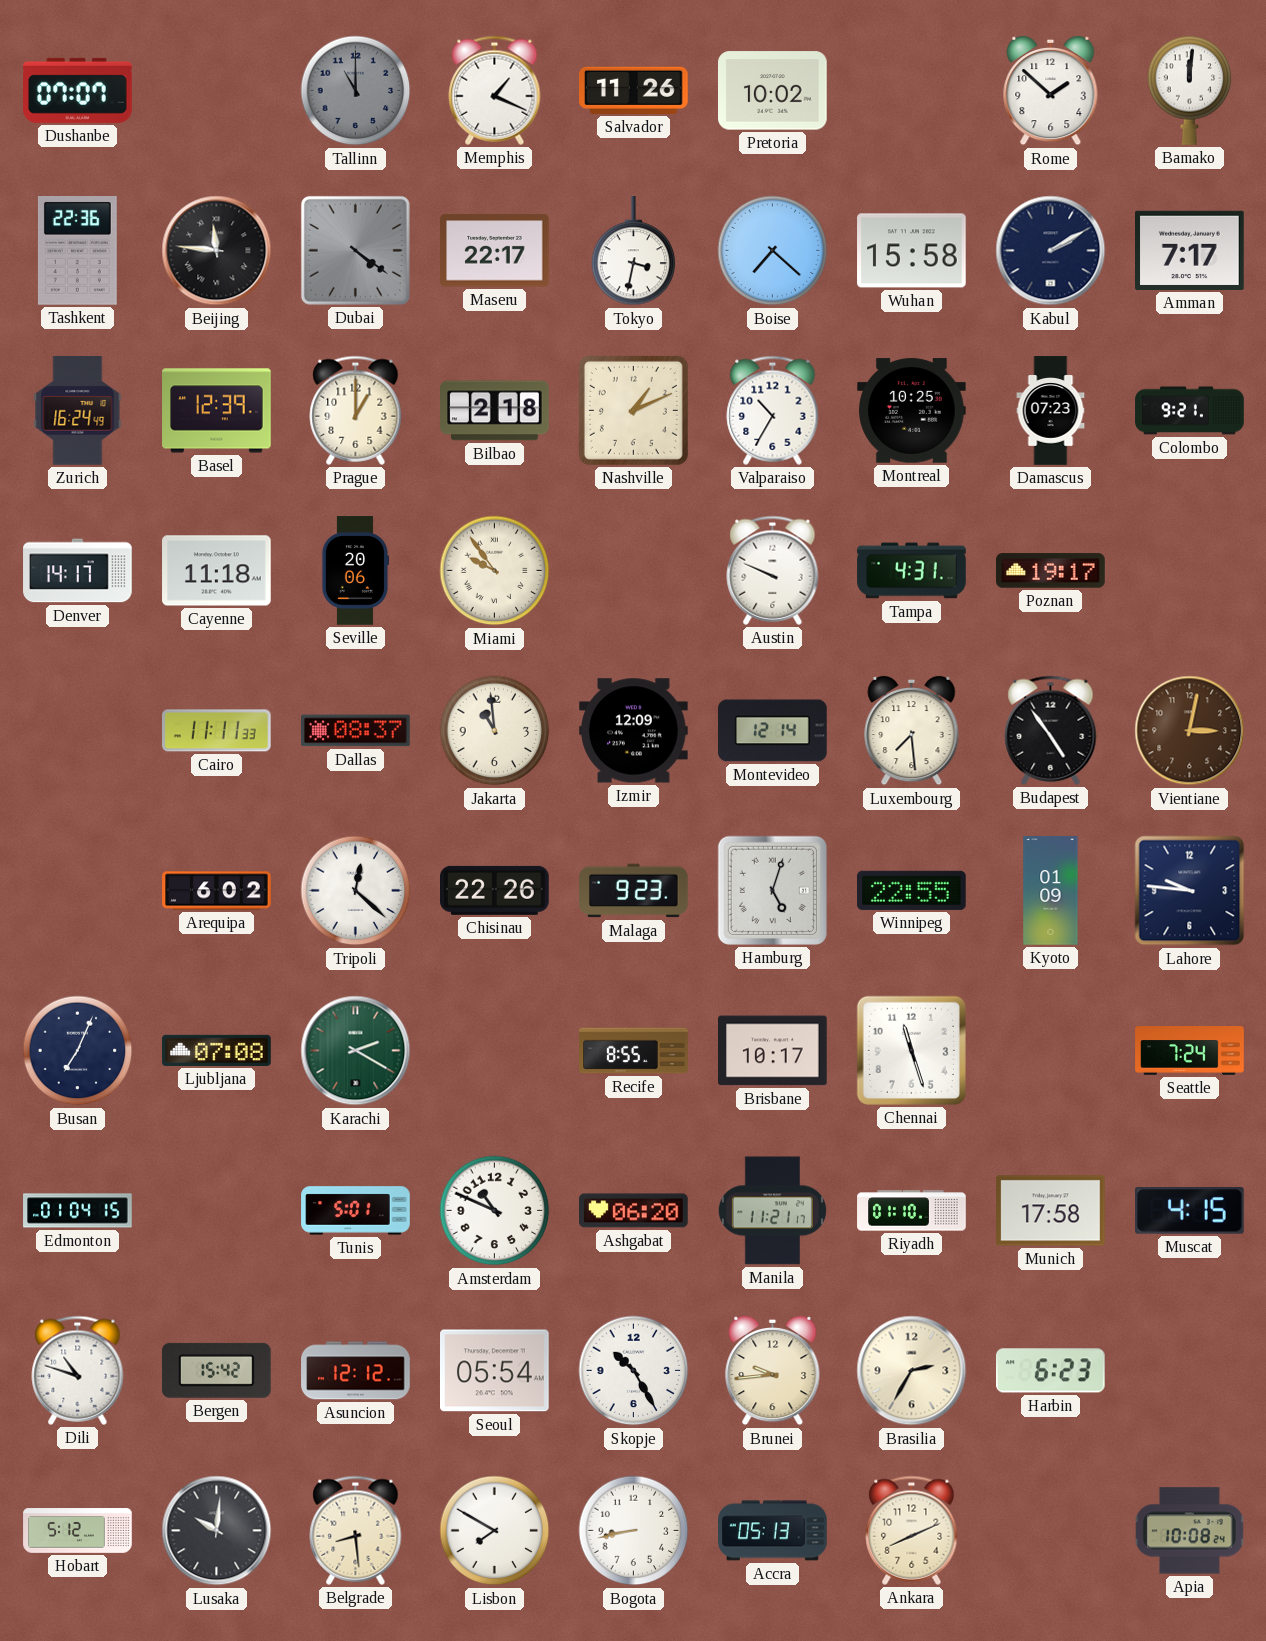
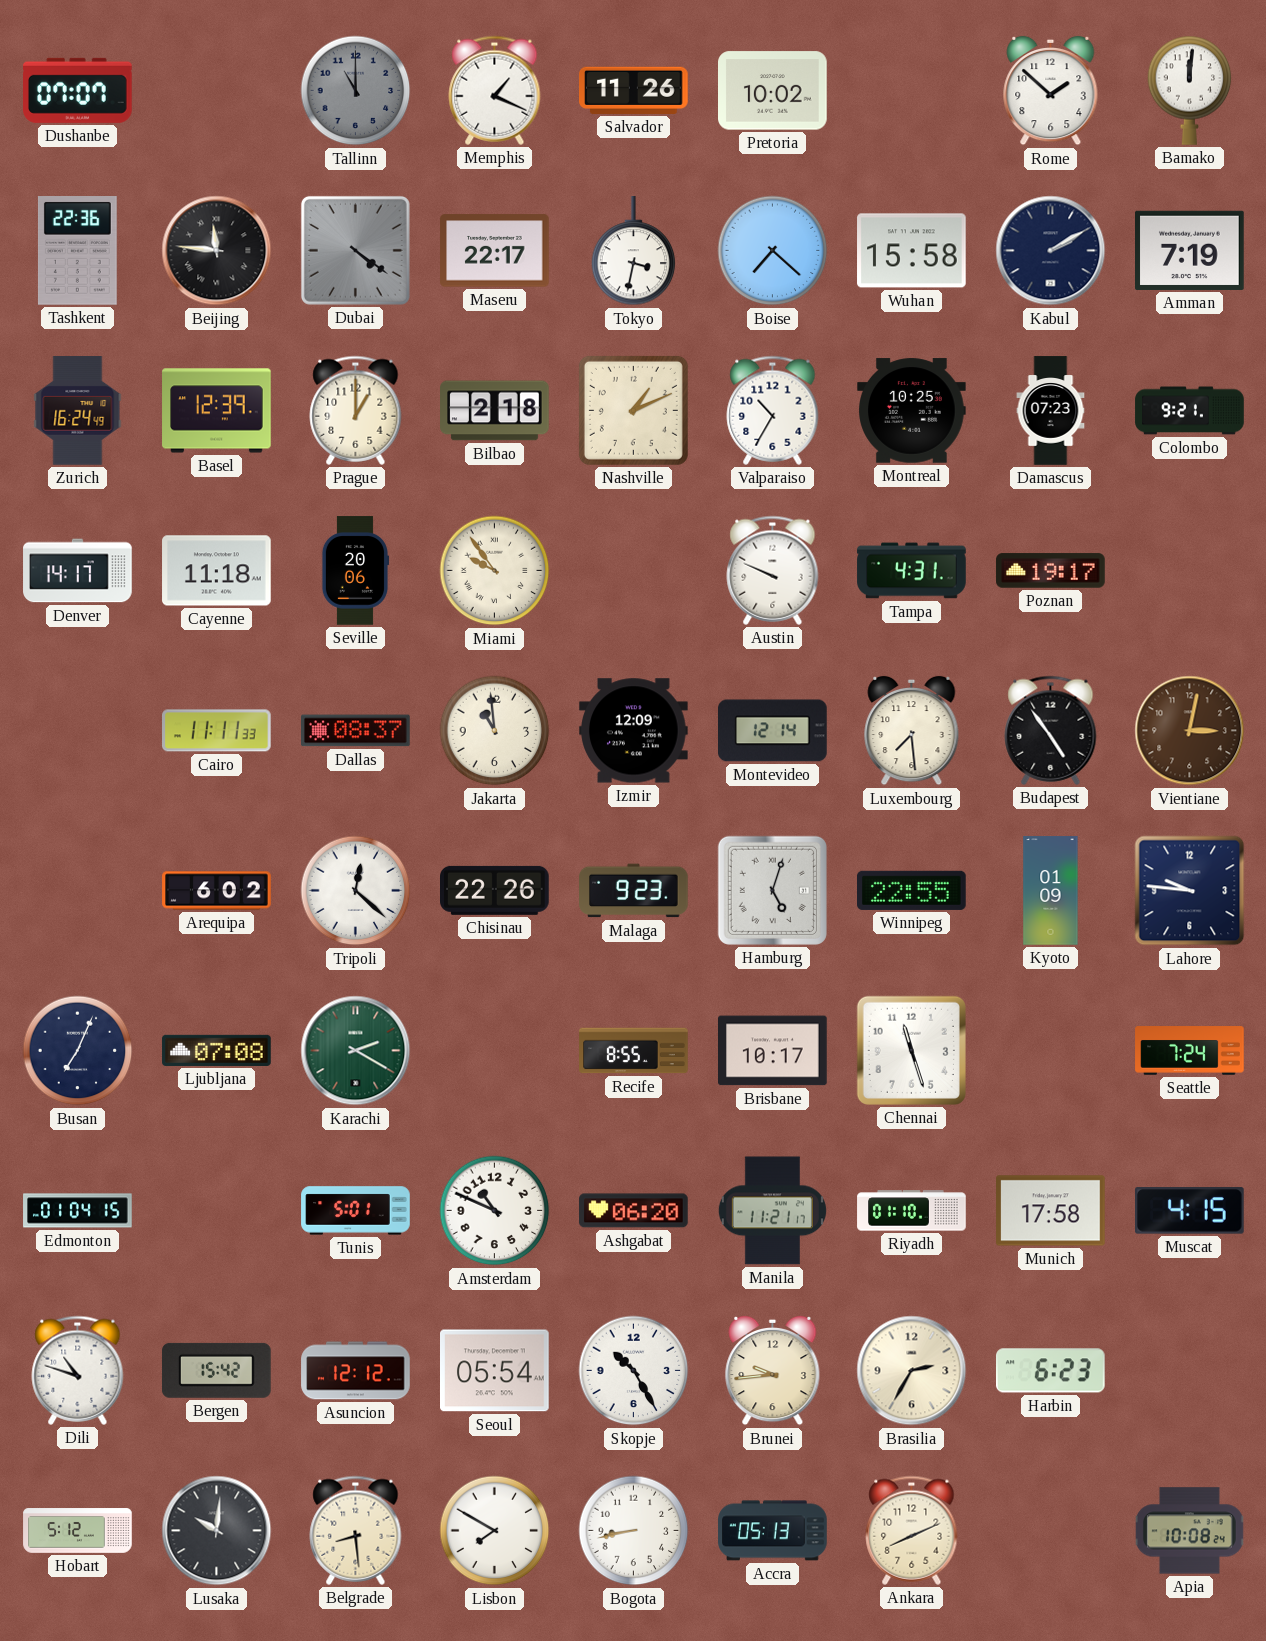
Amman: 7:17 -> 7:19
